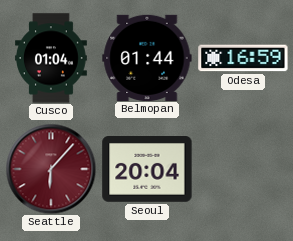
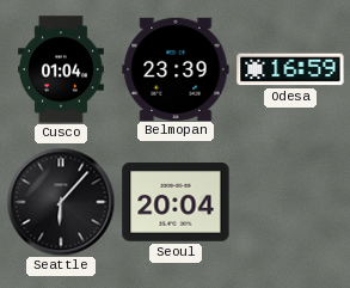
Belmopan: 01:44 -> 23:39
Seattle dial: burgundy -> black
